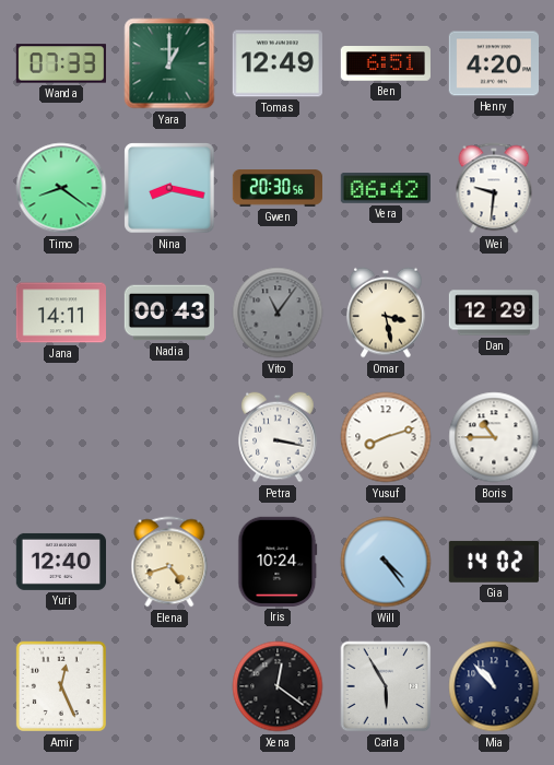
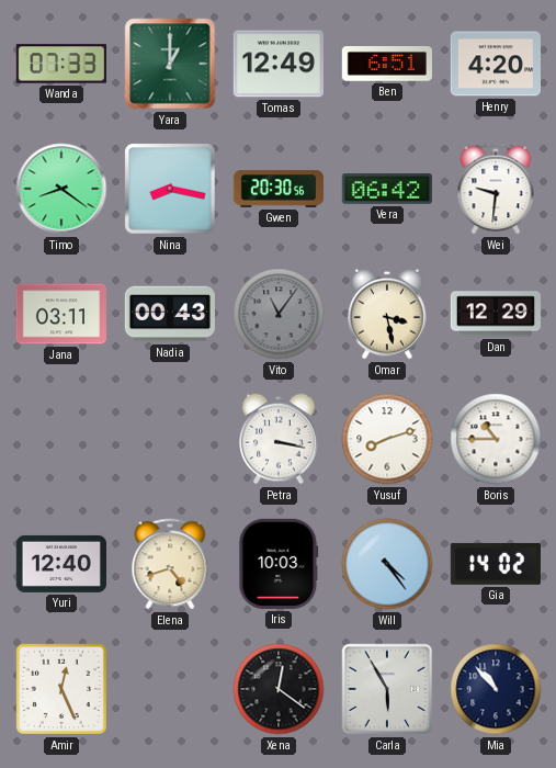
Jana: 14:11 -> 03:11
Iris: 10:24 -> 10:03
